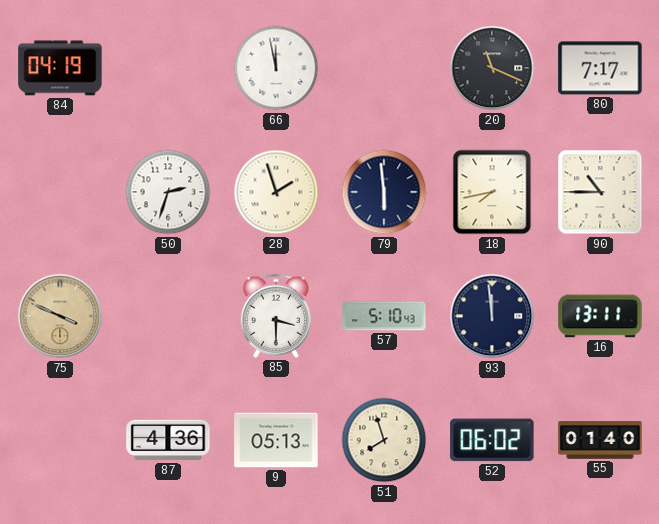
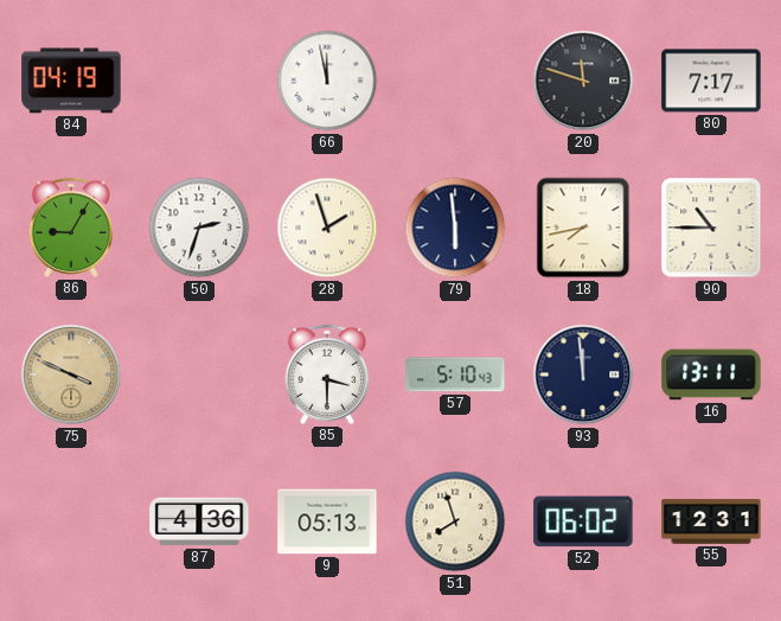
20: 11:19 -> 11:48
86: none -> 9:05
55: 01:40 -> 12:31
